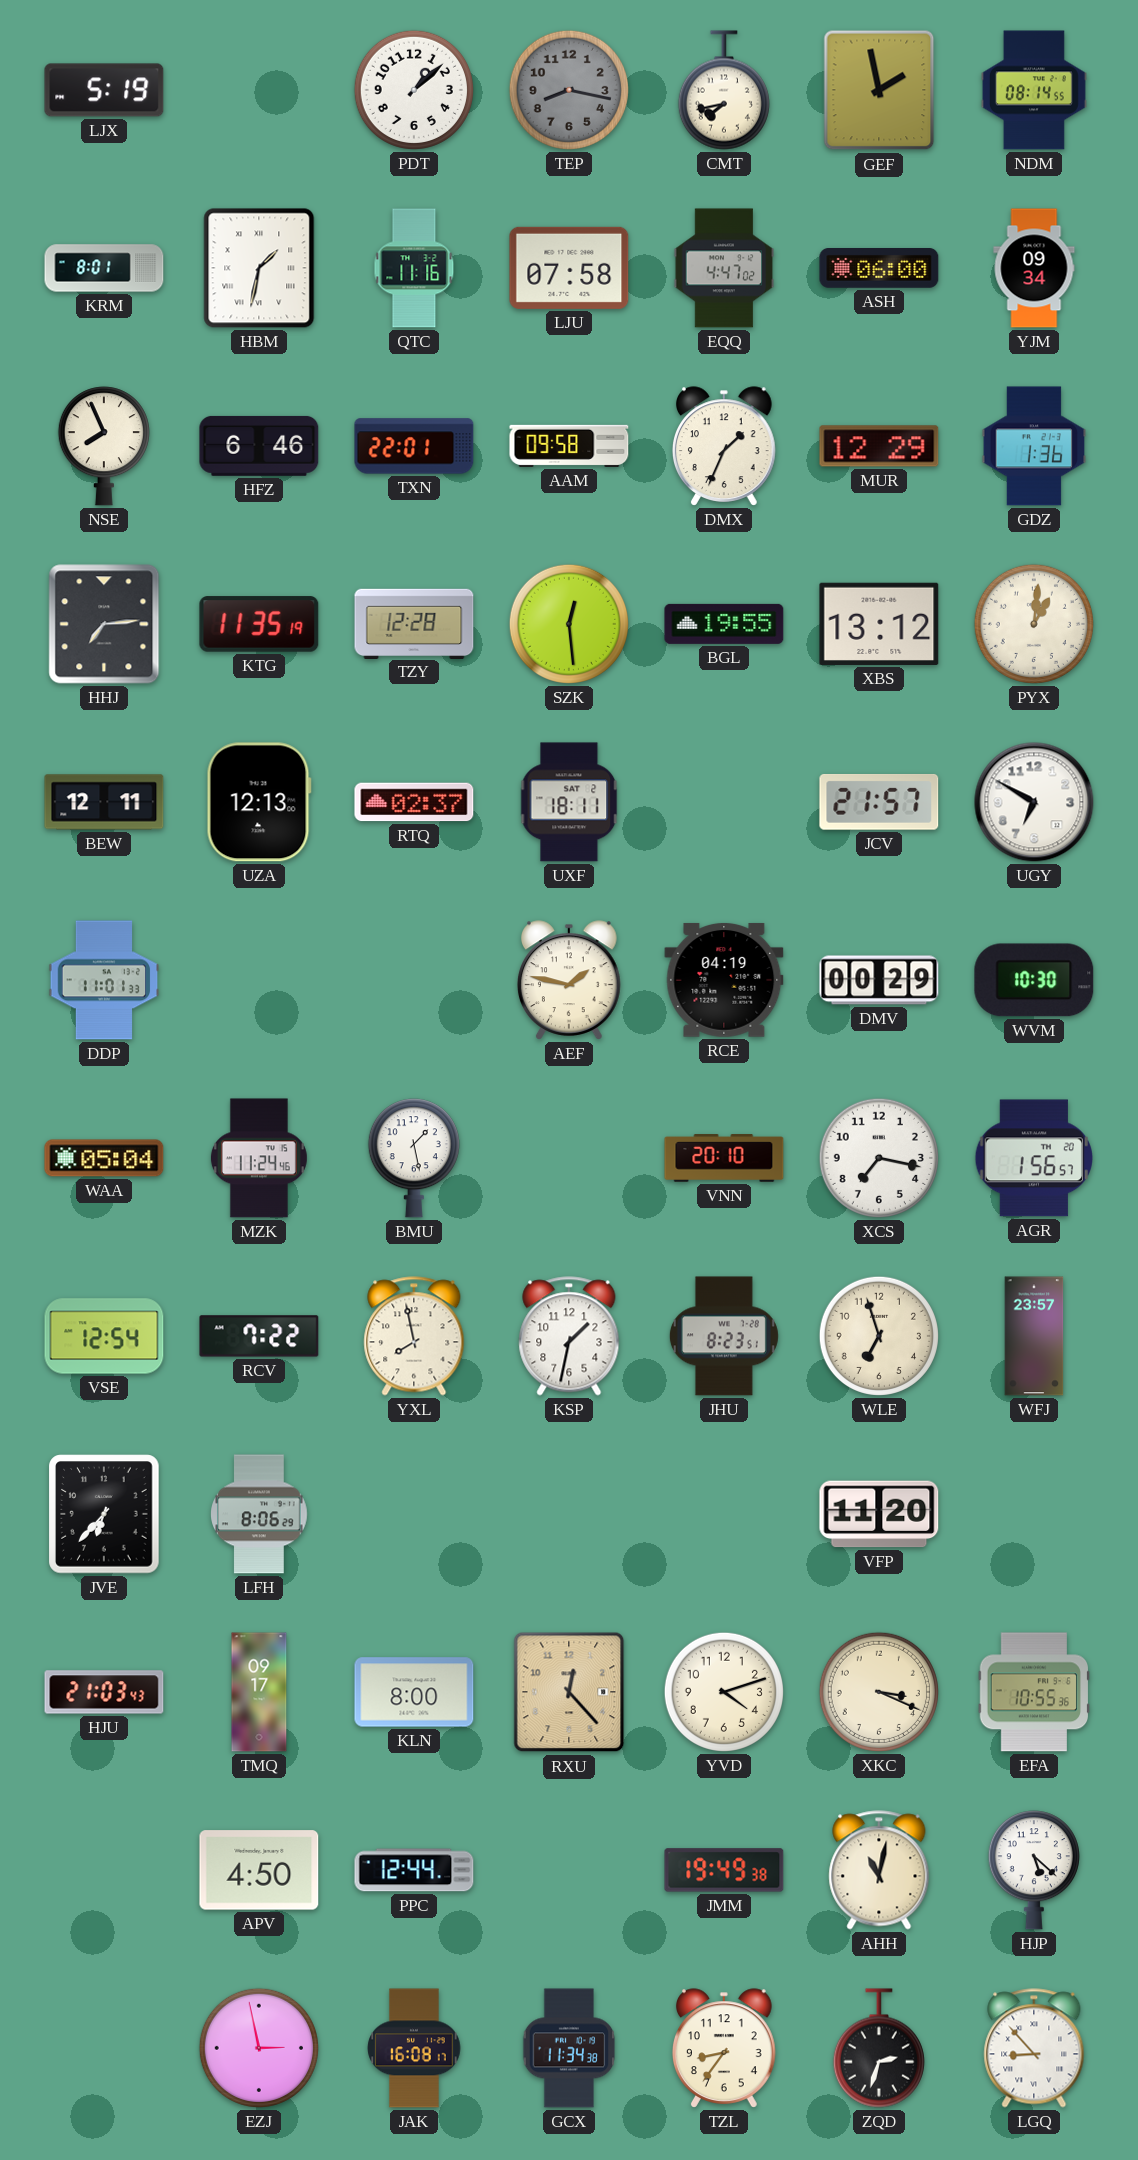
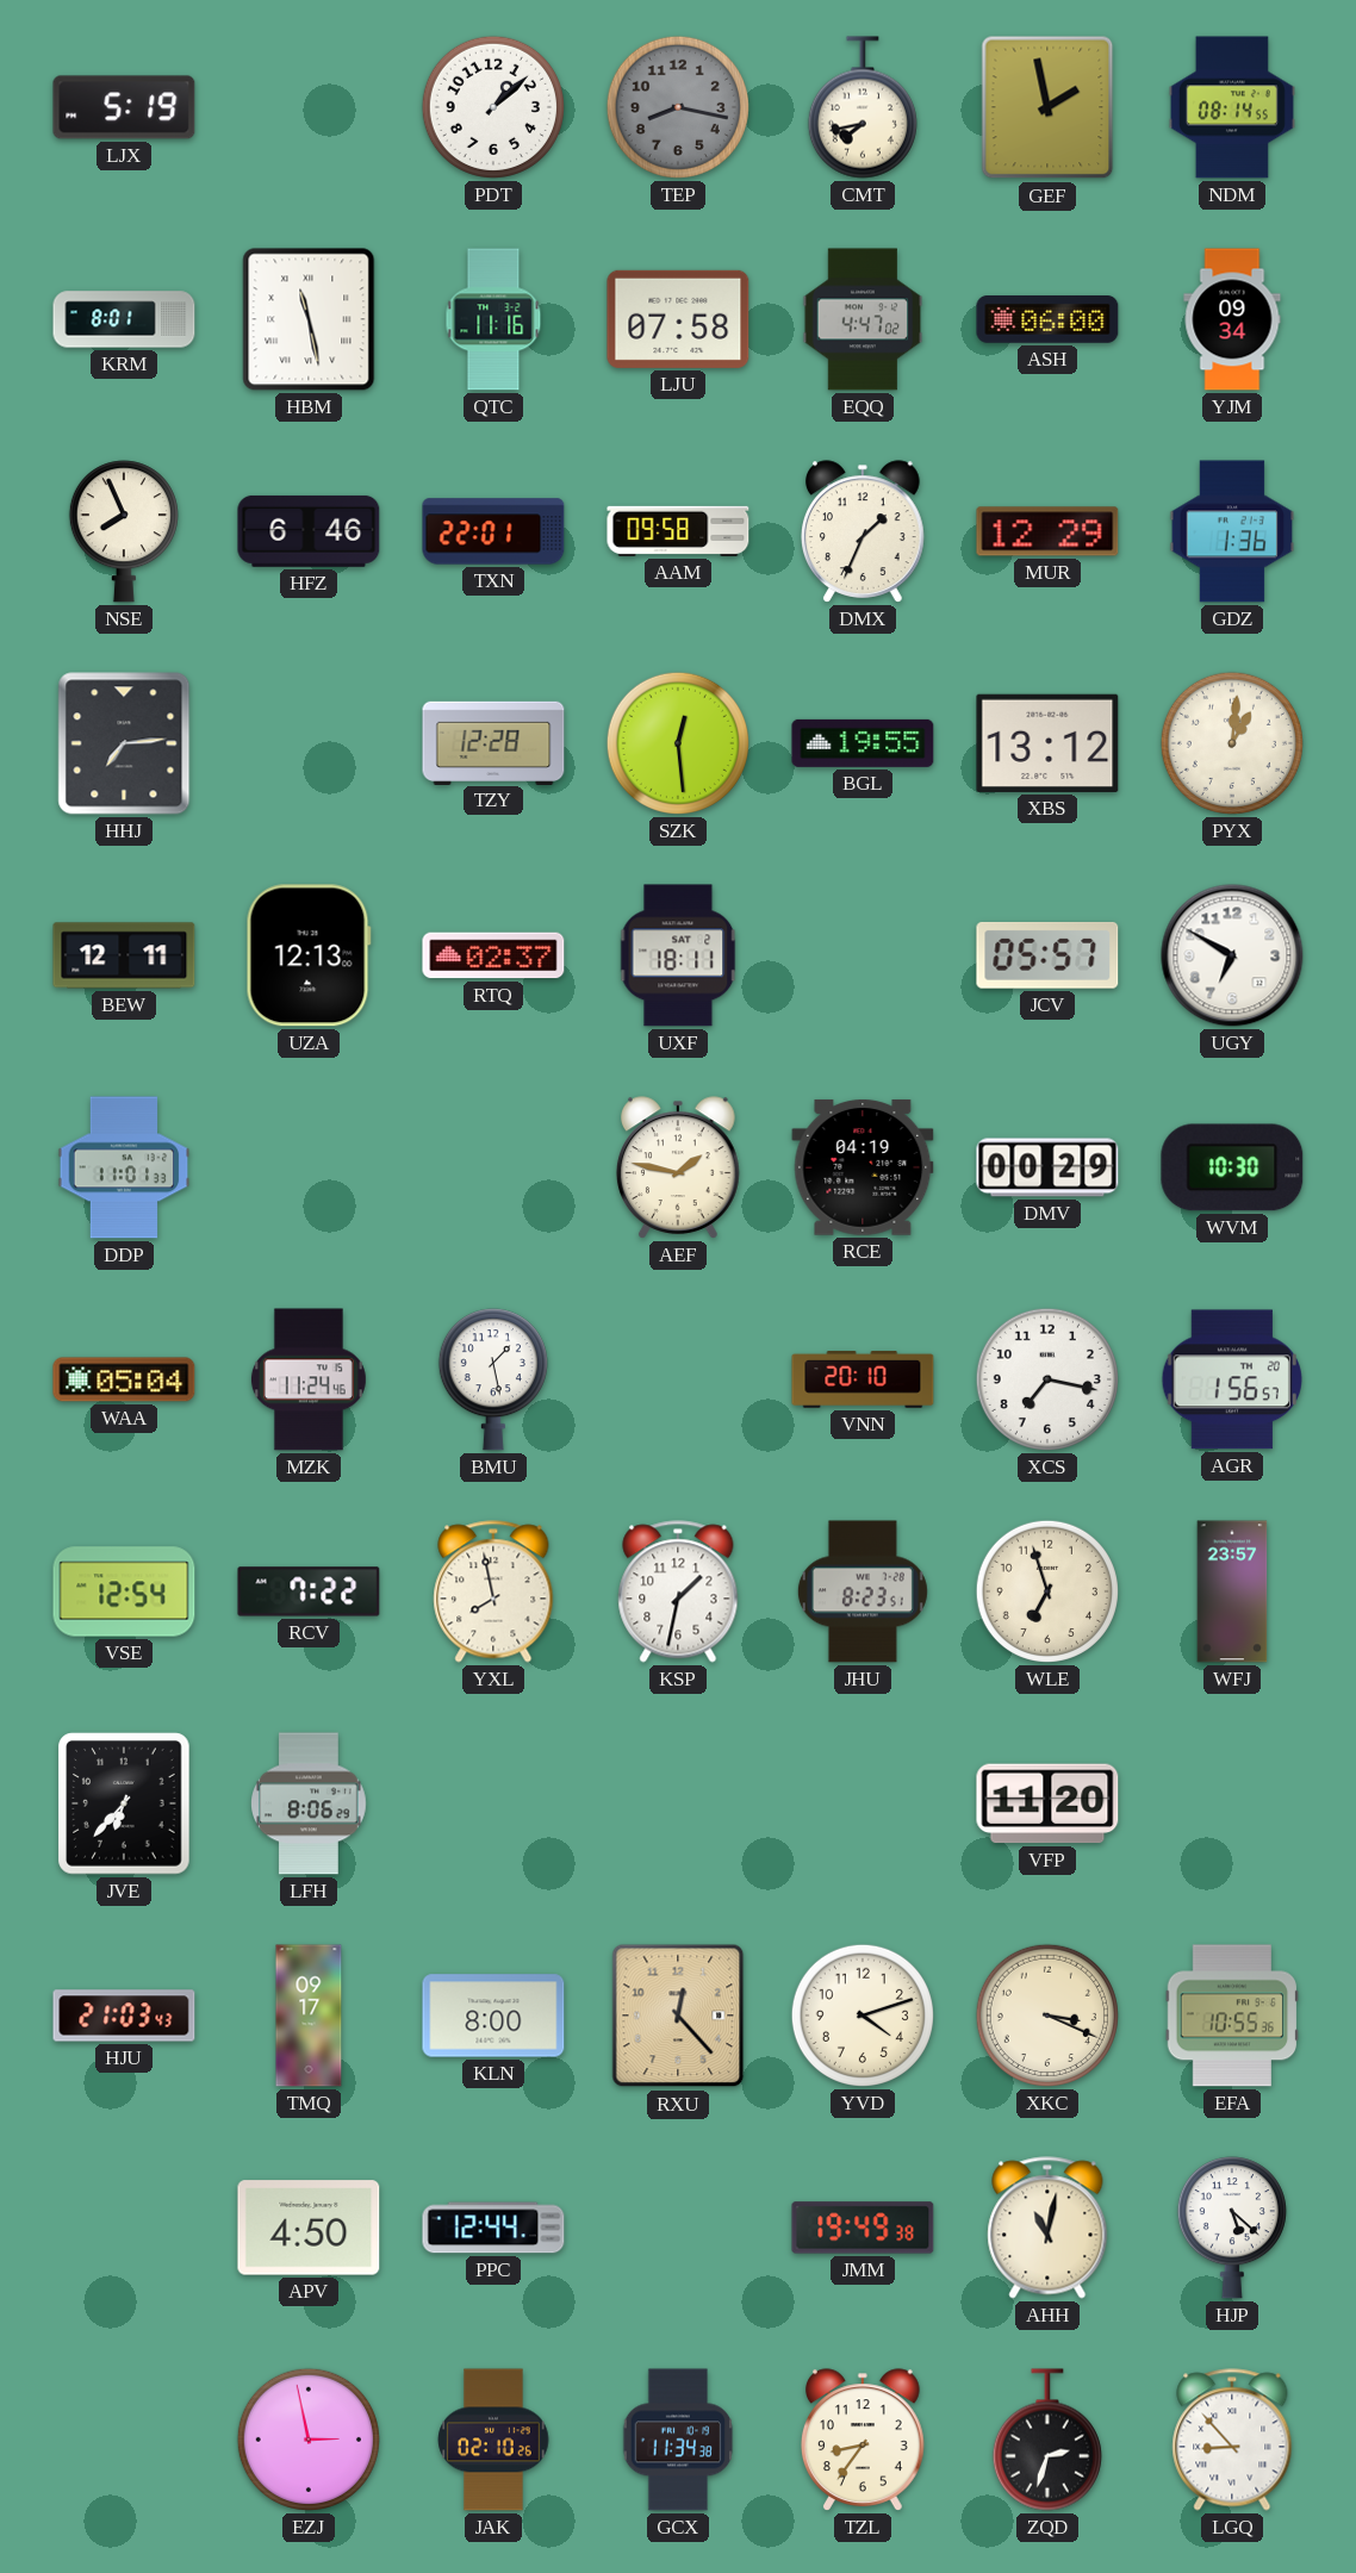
HBM: 1:32 -> 11:28
KTG: 11:35 -> none
JCV: 21:57 -> 05:57
JAK: 16:08 -> 02:10
